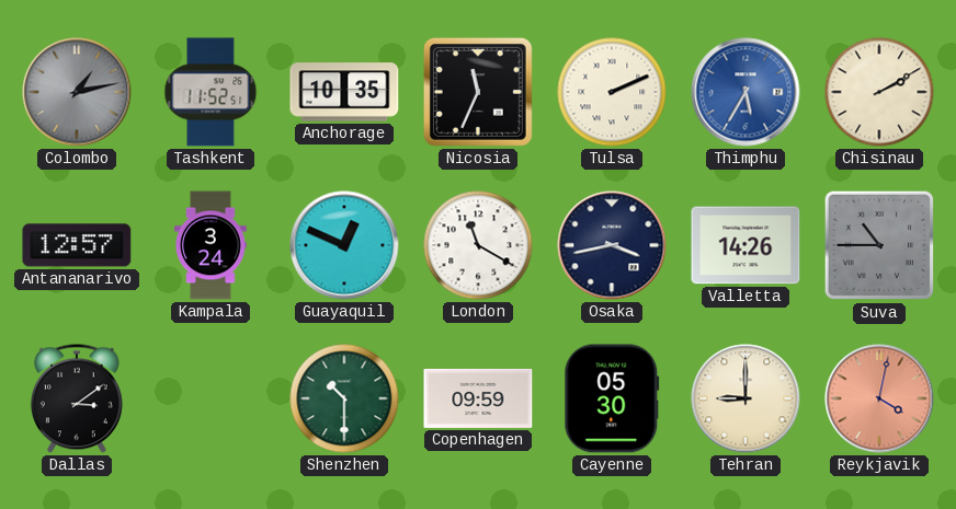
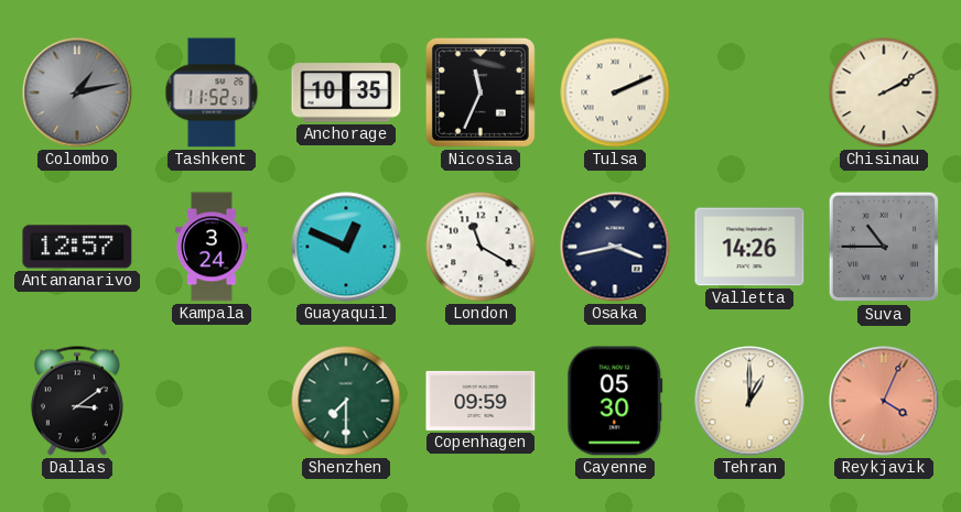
Thimphu: 5:35 -> none
Shenzhen: 10:30 -> 7:30
Tehran: 9:00 -> 1:00
Reykjavik: 4:02 -> 4:04
